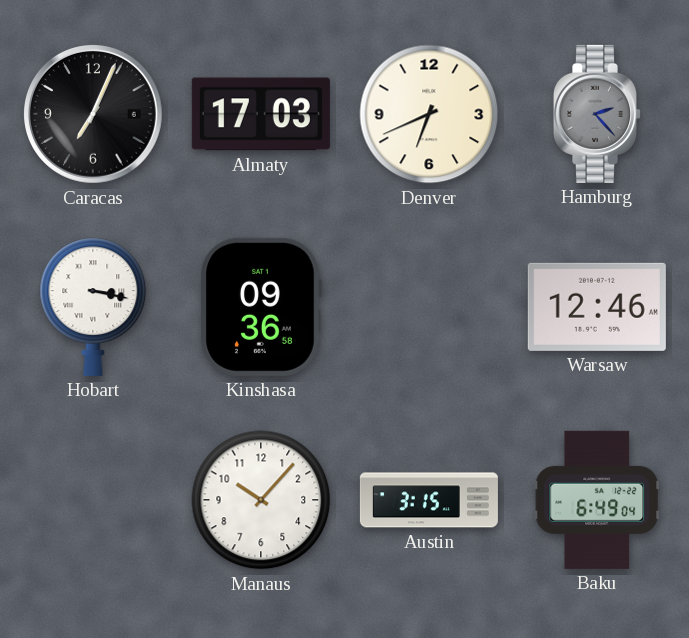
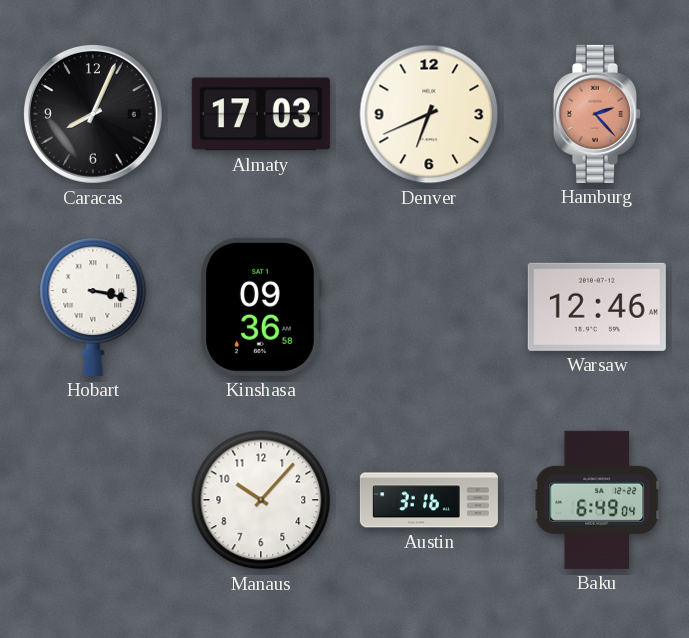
Caracas: 7:04 -> 8:04
Hamburg dial: grey -> salmon
Austin: 3:15 -> 3:16
